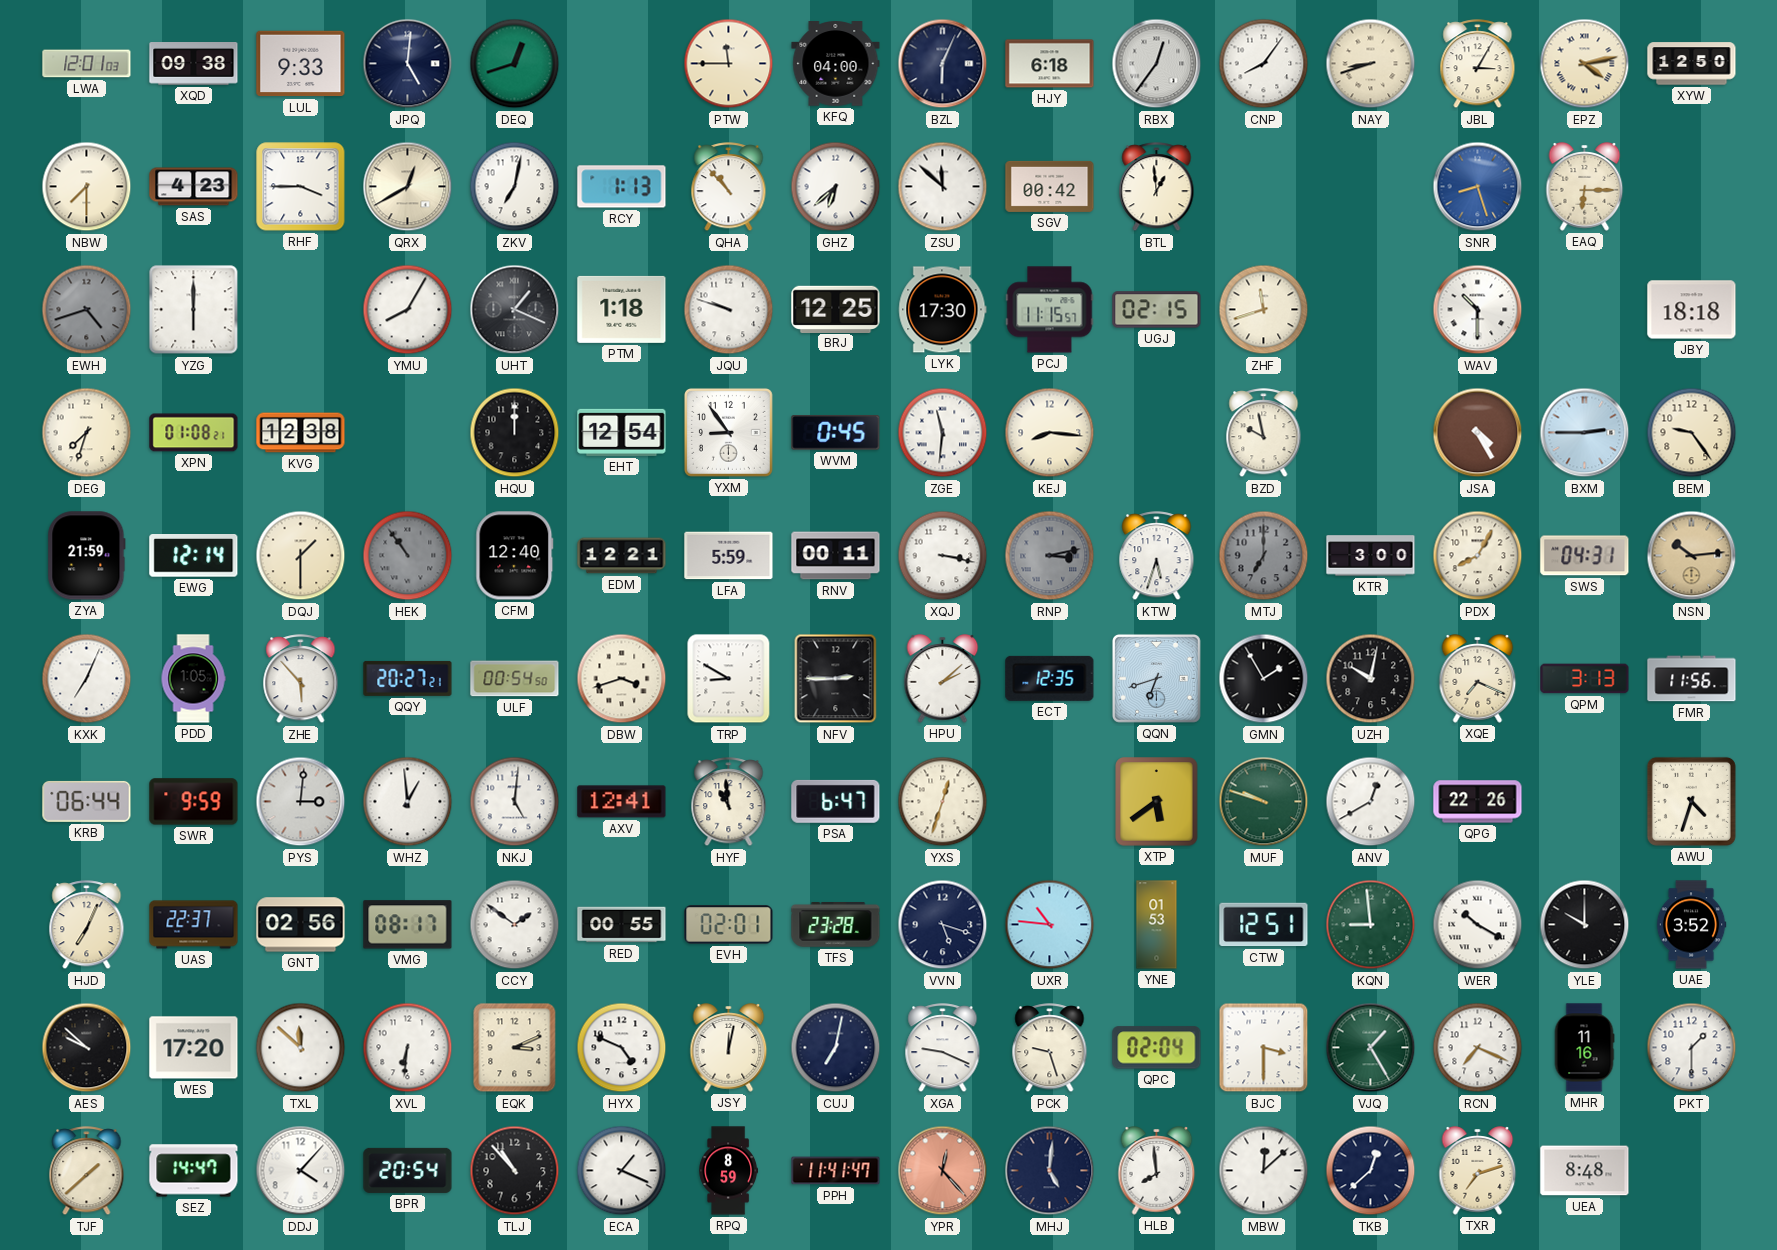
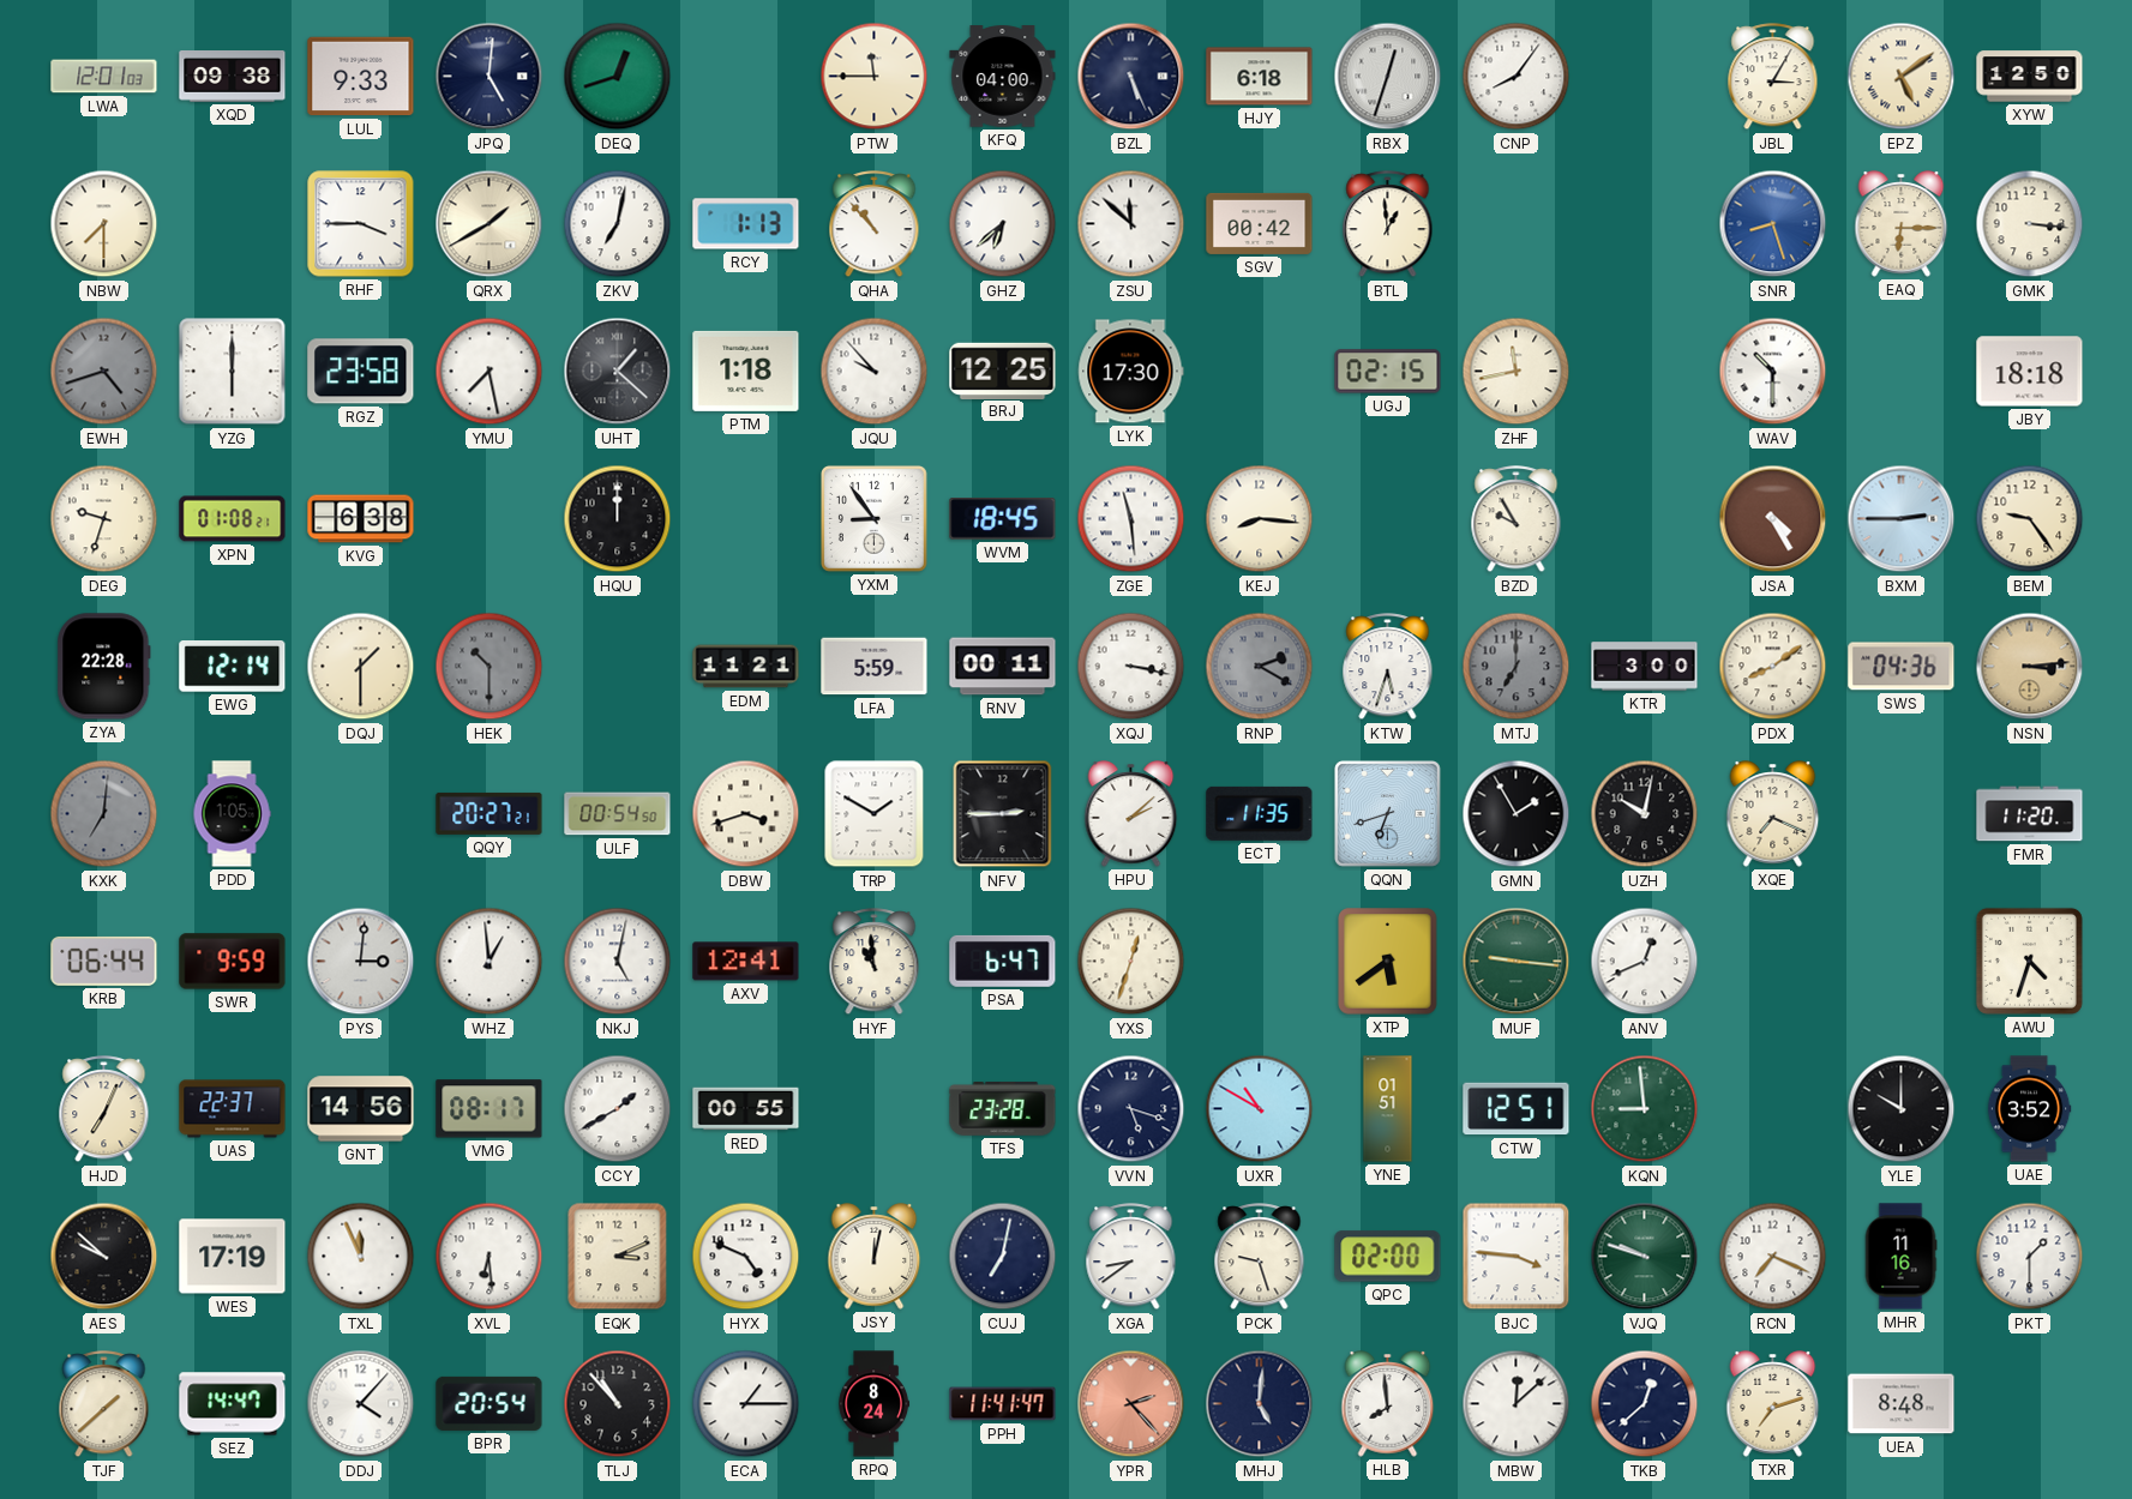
BZL: 6:04 -> 5:26
RBX: 12:36 -> 12:33
NAY: 8:42 -> none
EPZ: 4:13 -> 5:09
SAS: 4:23 -> none
QRX: 12:40 -> 1:40
GMK: none -> 3:16
RGZ: none -> 23:58
YMU: 8:05 -> 7:28
UHT: 1:19 -> 1:22
JQU: 9:48 -> 9:53
PCJ: 11:15 -> none
ZHF: 11:42 -> 11:43
DEG: 7:33 -> 9:33
KVG: 12:38 -> 6:38
EHT: 12:54 -> none
WVM: 0:45 -> 18:45
ZGE: 11:31 -> 11:29
BZD: 9:58 -> 9:55
ZYA: 21:59 -> 22:28
HEK: 10:54 -> 10:30
CFM: 12:40 -> none
EDM: 12:21 -> 11:21
RNP: 3:13 -> 2:20
PDX: 8:05 -> 8:09
SWS: 04:31 -> 04:36
NSN: 10:14 -> 3:14
KXK: 7:04 -> 7:01
KXK dial: white -> grey
ZHE: 5:53 -> none
TRP: 8:50 -> 1:50
ECT: 12:35 -> 11:35
QPM: 3:13 -> none
FMR: 11:56 -> 11:20
NKJ: 5:01 -> 5:02
MUF: 9:48 -> 9:16
ANV: 12:40 -> 12:41
QPG: 22:26 -> none
GNT: 02:56 -> 14:56
CCY: 1:51 -> 1:40
EVH: 02:01 -> none
UXR: 10:46 -> 10:50
YNE: 01:53 -> 01:51
WER: 10:20 -> none
WES: 17:20 -> 17:19
TXL: 11:52 -> 11:56
XVL: 6:31 -> 6:29
XGA: 9:19 -> 8:39
QPC: 02:04 -> 02:00
BJC: 3:30 -> 3:46
VJQ: 1:25 -> 9:48
ECA: 1:19 -> 1:15
RPQ: 8:59 -> 8:24
YPR: 12:23 -> 2:23
